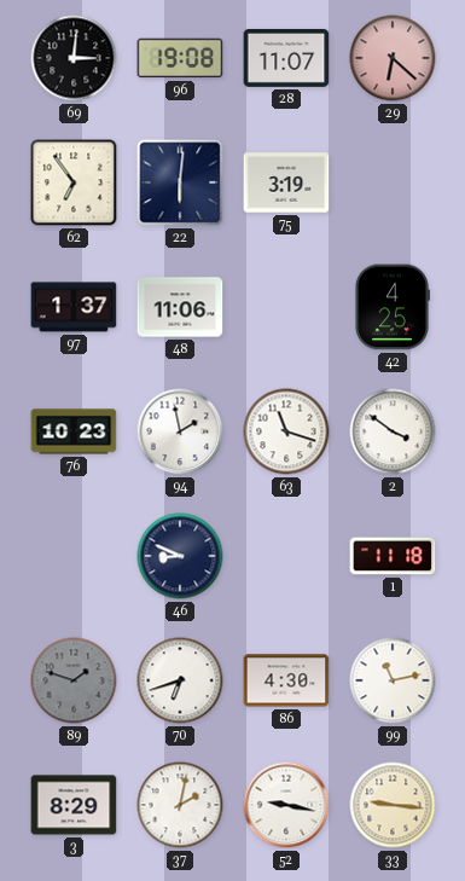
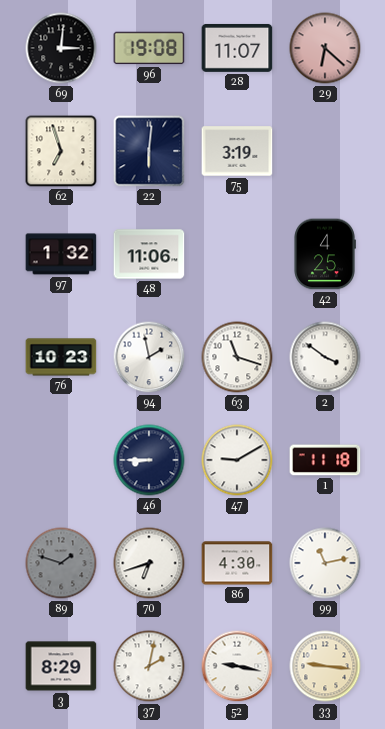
62: 6:54 -> 6:57
97: 1:37 -> 1:32
46: 8:49 -> 8:45
47: none -> 9:10
